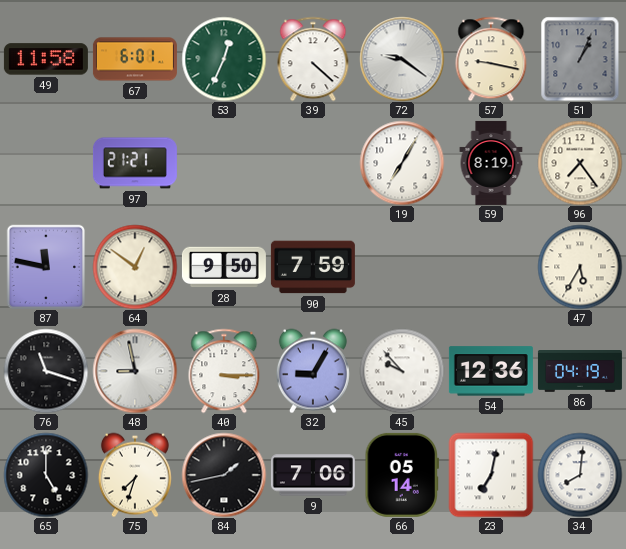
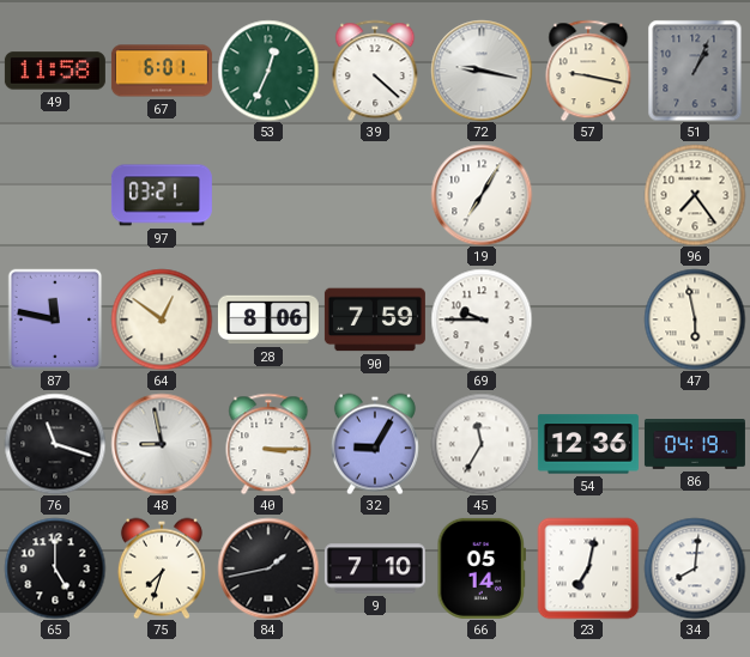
72: 9:21 -> 9:17
97: 21:21 -> 03:21
59: 8:19 -> none
28: 9:50 -> 8:06
69: none -> 9:45
47: 5:35 -> 5:58
45: 9:53 -> 11:35
9: 7:06 -> 7:10
